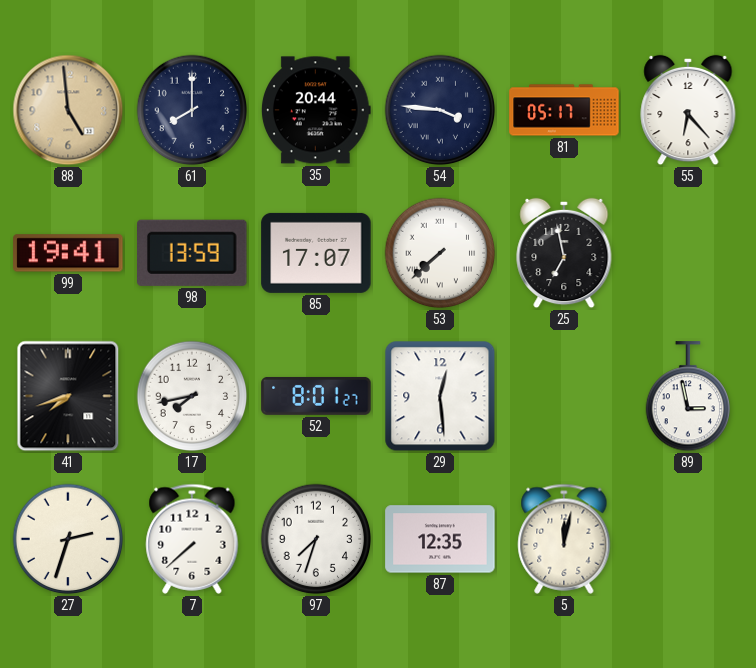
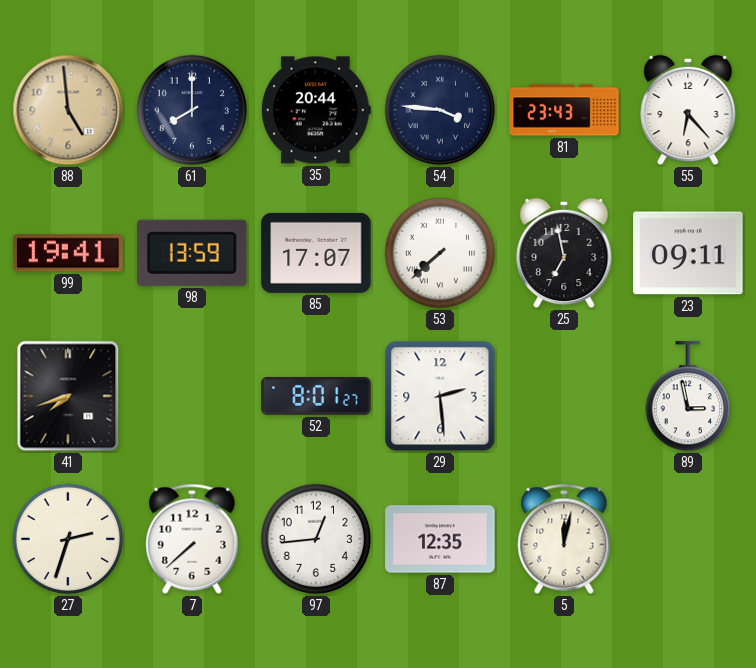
81: 05:17 -> 23:43
23: none -> 09:11
17: 7:43 -> none
29: 12:29 -> 2:29
97: 7:33 -> 12:44
